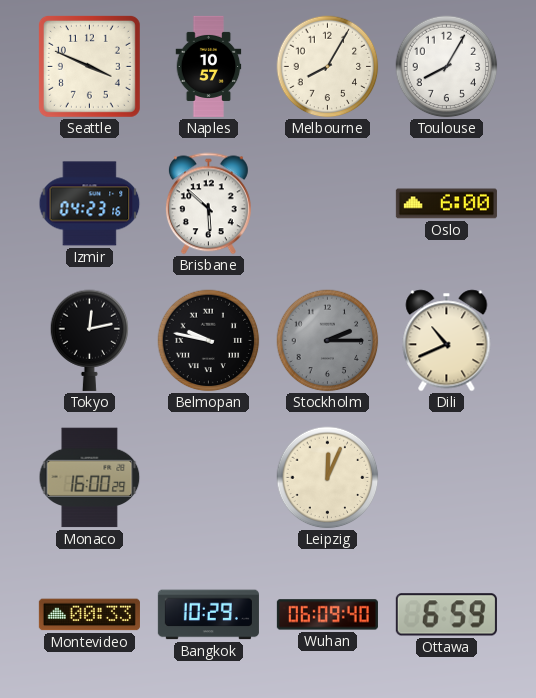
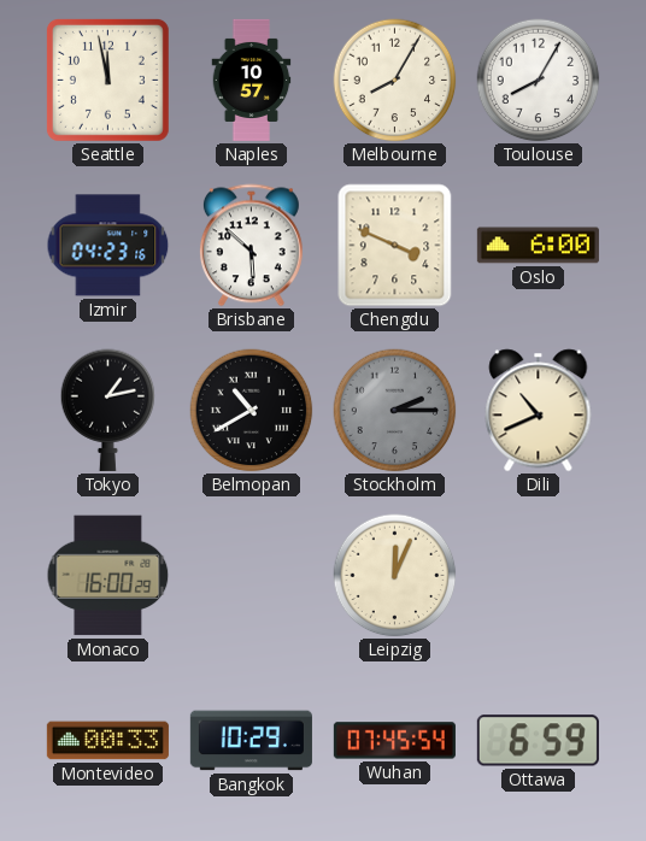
Seattle: 3:49 -> 11:58
Chengdu: none -> 3:49
Tokyo: 12:13 -> 1:13
Belmopan: 9:47 -> 10:40
Wuhan: 06:09 -> 07:45
